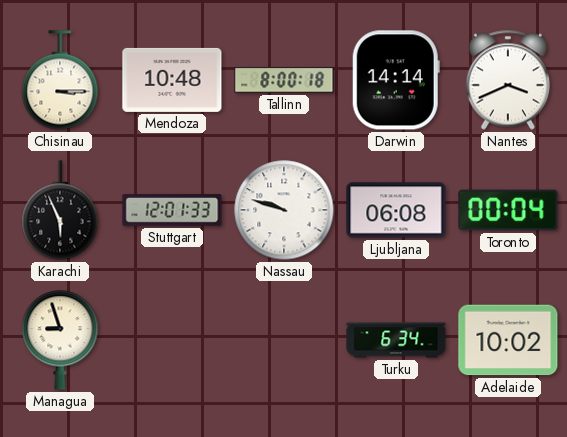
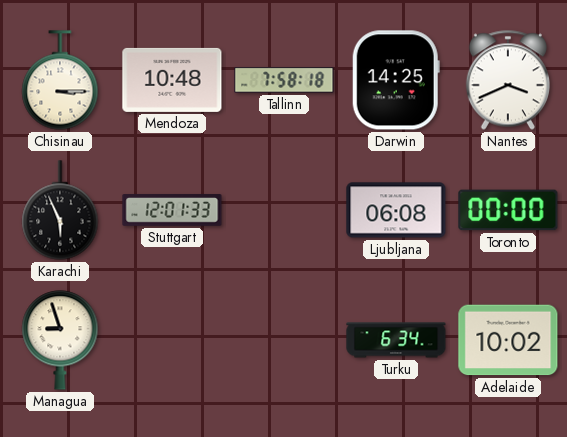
Tallinn: 8:00 -> 7:58
Darwin: 14:14 -> 14:25
Nassau: 9:48 -> none
Toronto: 00:04 -> 00:00
